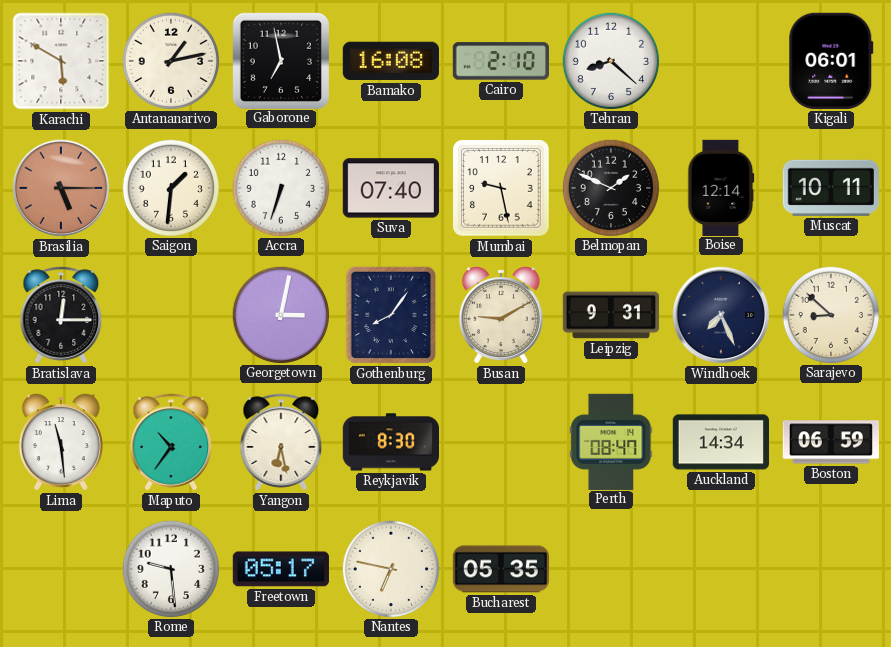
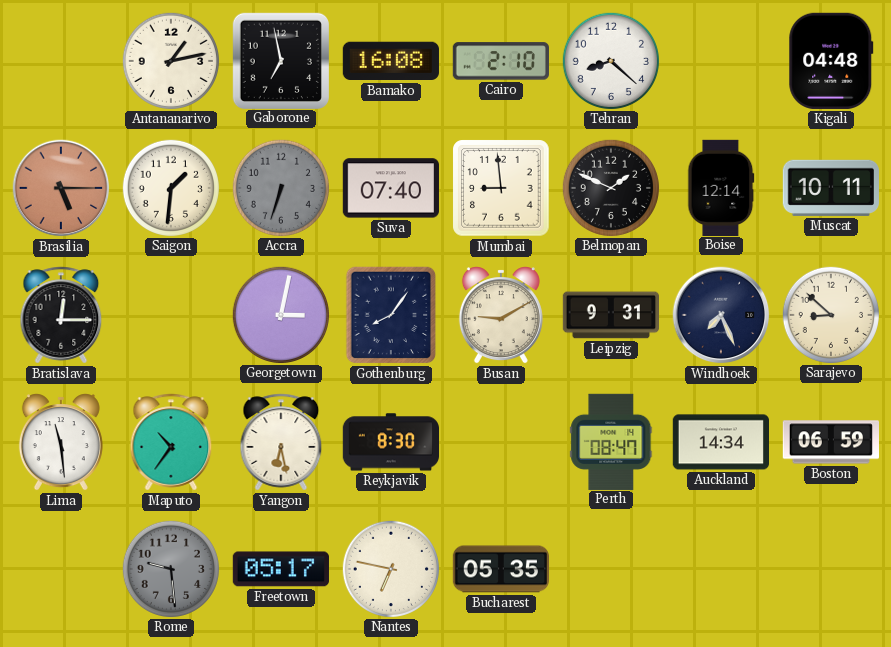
Karachi: 5:50 -> none
Kigali: 06:01 -> 04:48
Accra dial: white -> grey
Mumbai: 9:28 -> 8:59
Rome dial: white -> grey
